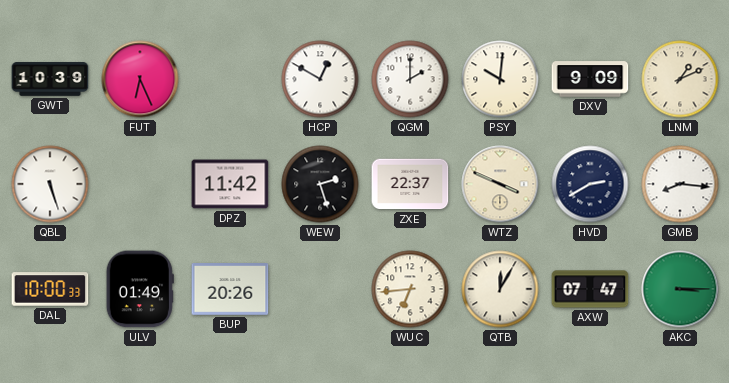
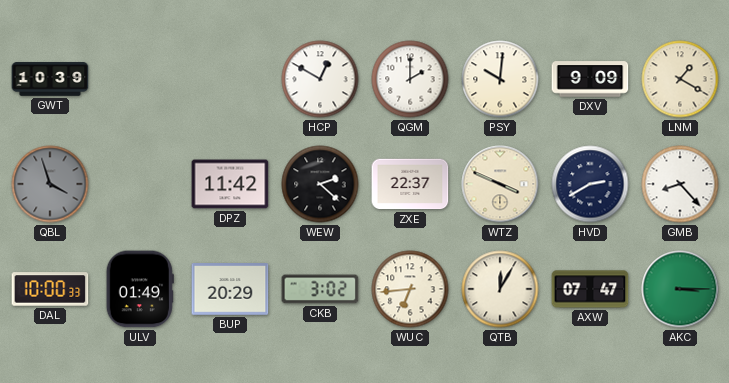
FUT: 6:26 -> none
LNM: 1:11 -> 1:20
QBL: 5:27 -> 3:57
QBL dial: white -> grey
WEW: 2:27 -> 2:22
GMB: 8:16 -> 8:23
BUP: 20:26 -> 20:29
CKB: none -> 3:02
